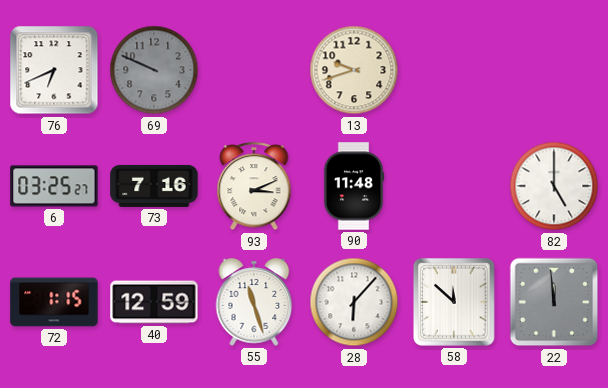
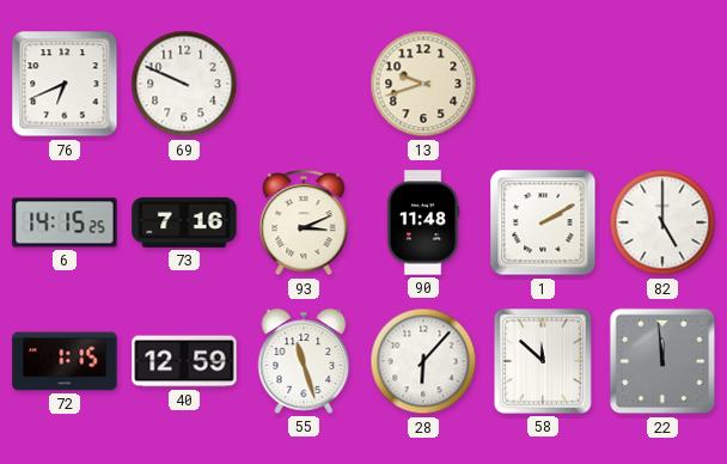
69 dial: grey -> white
6: 03:25 -> 14:15
1: none -> 2:10
